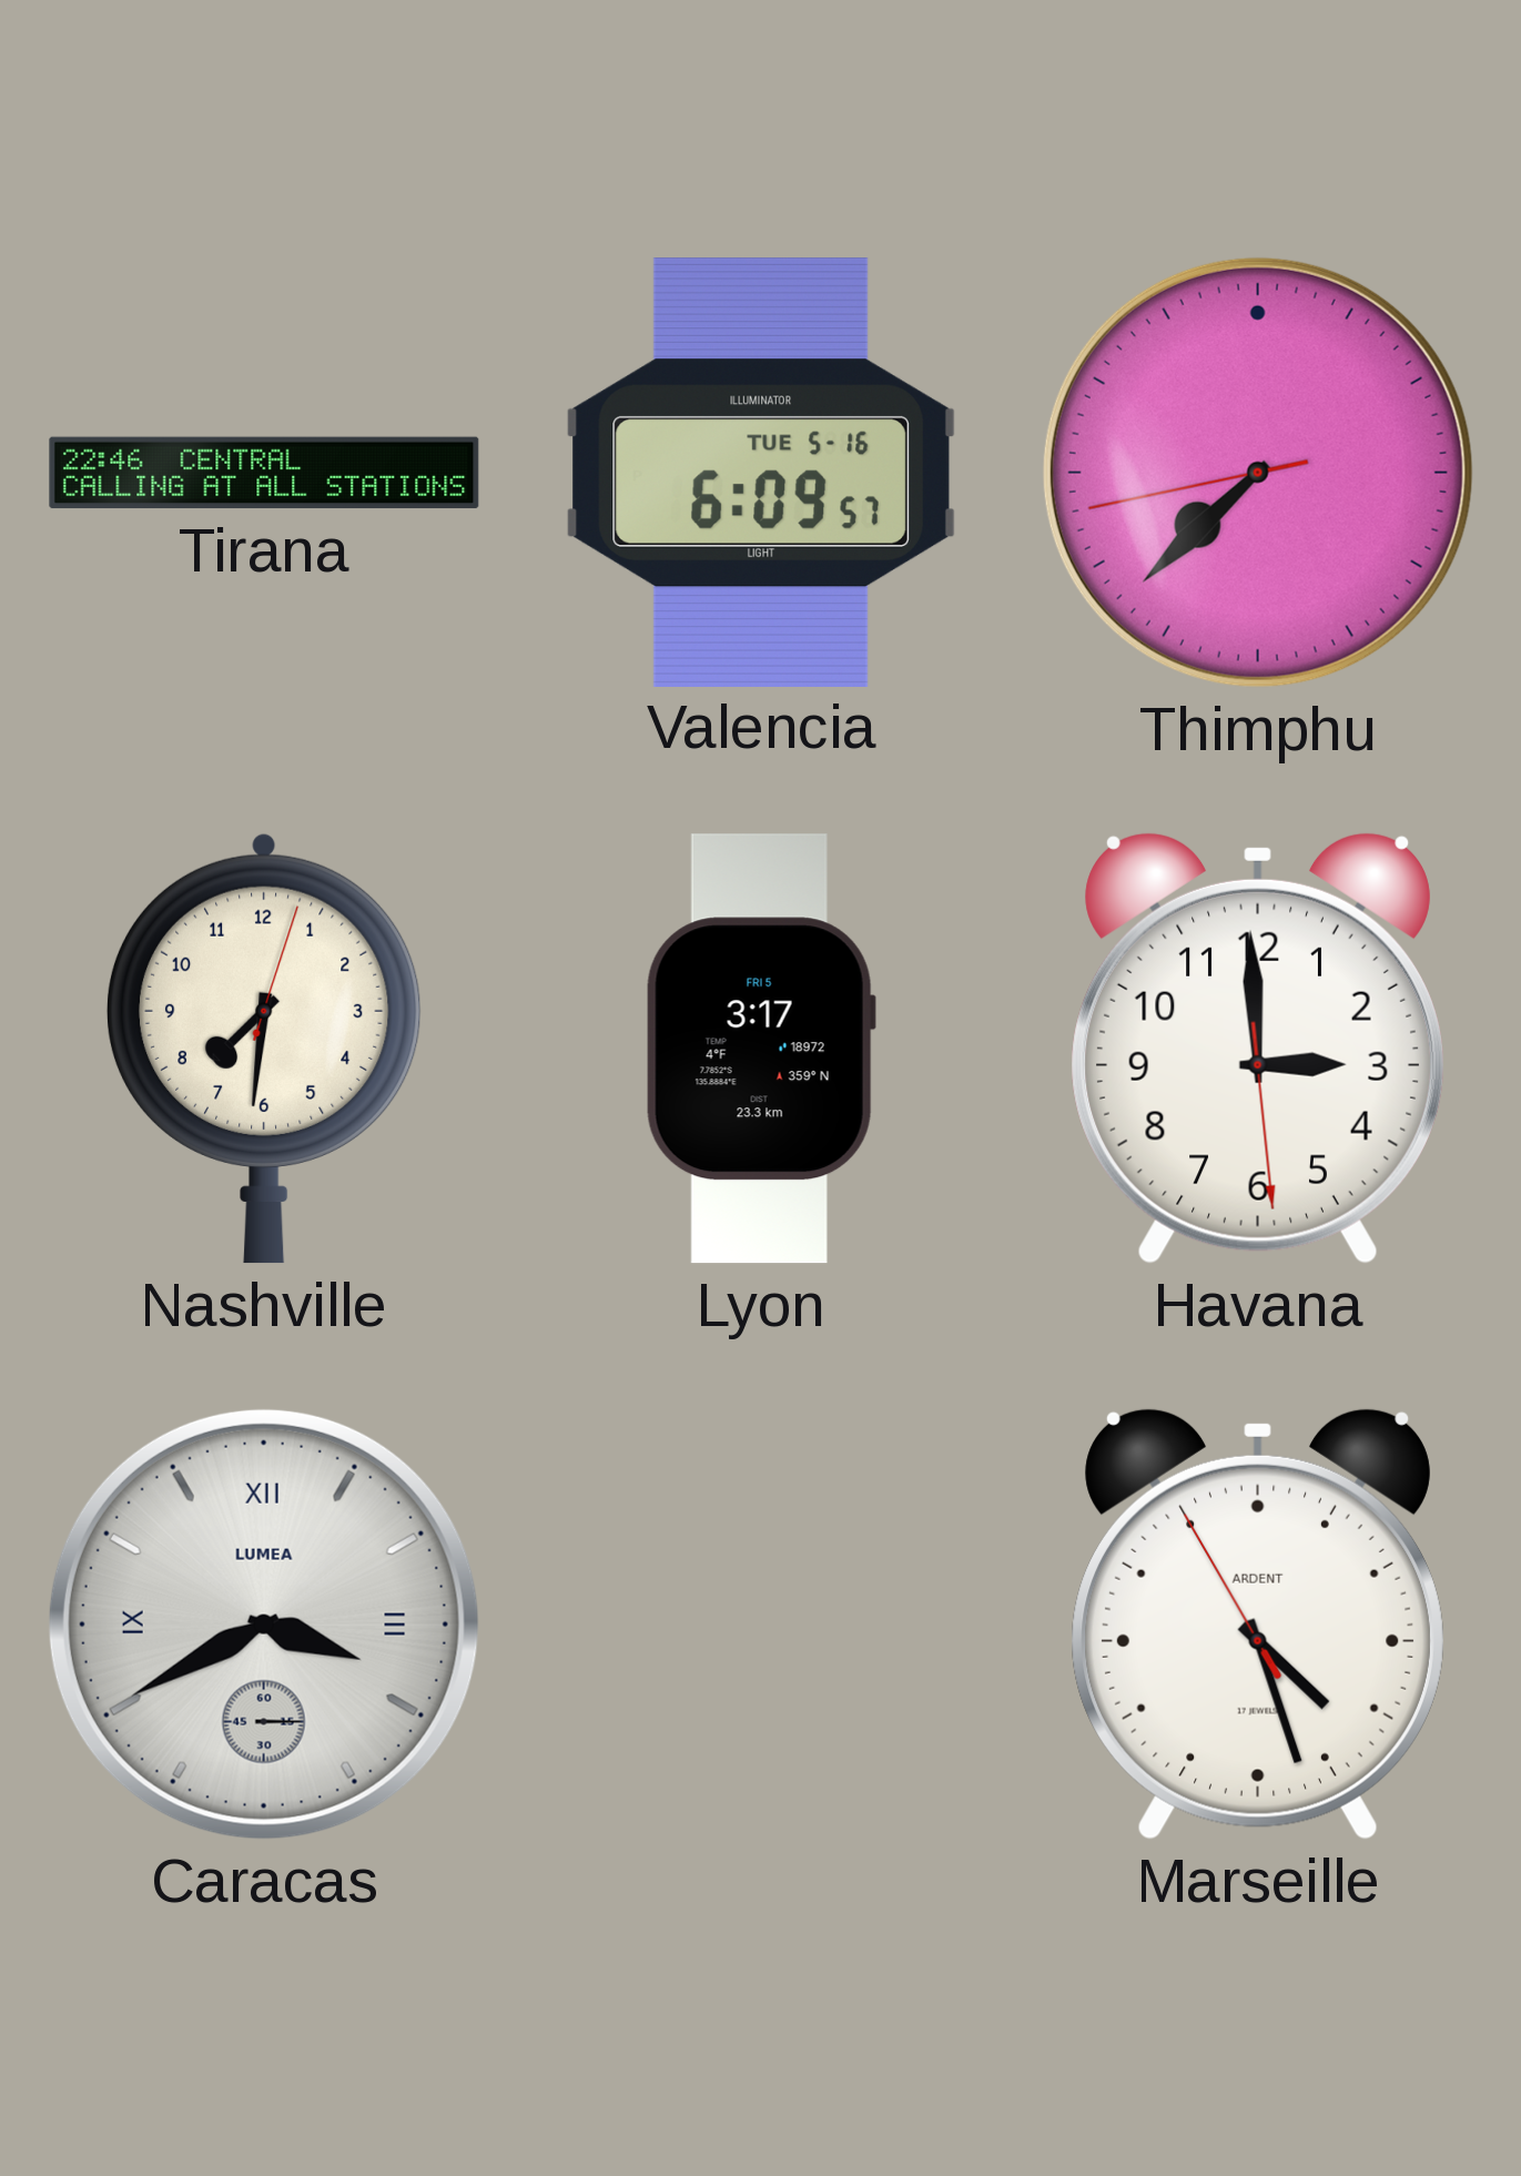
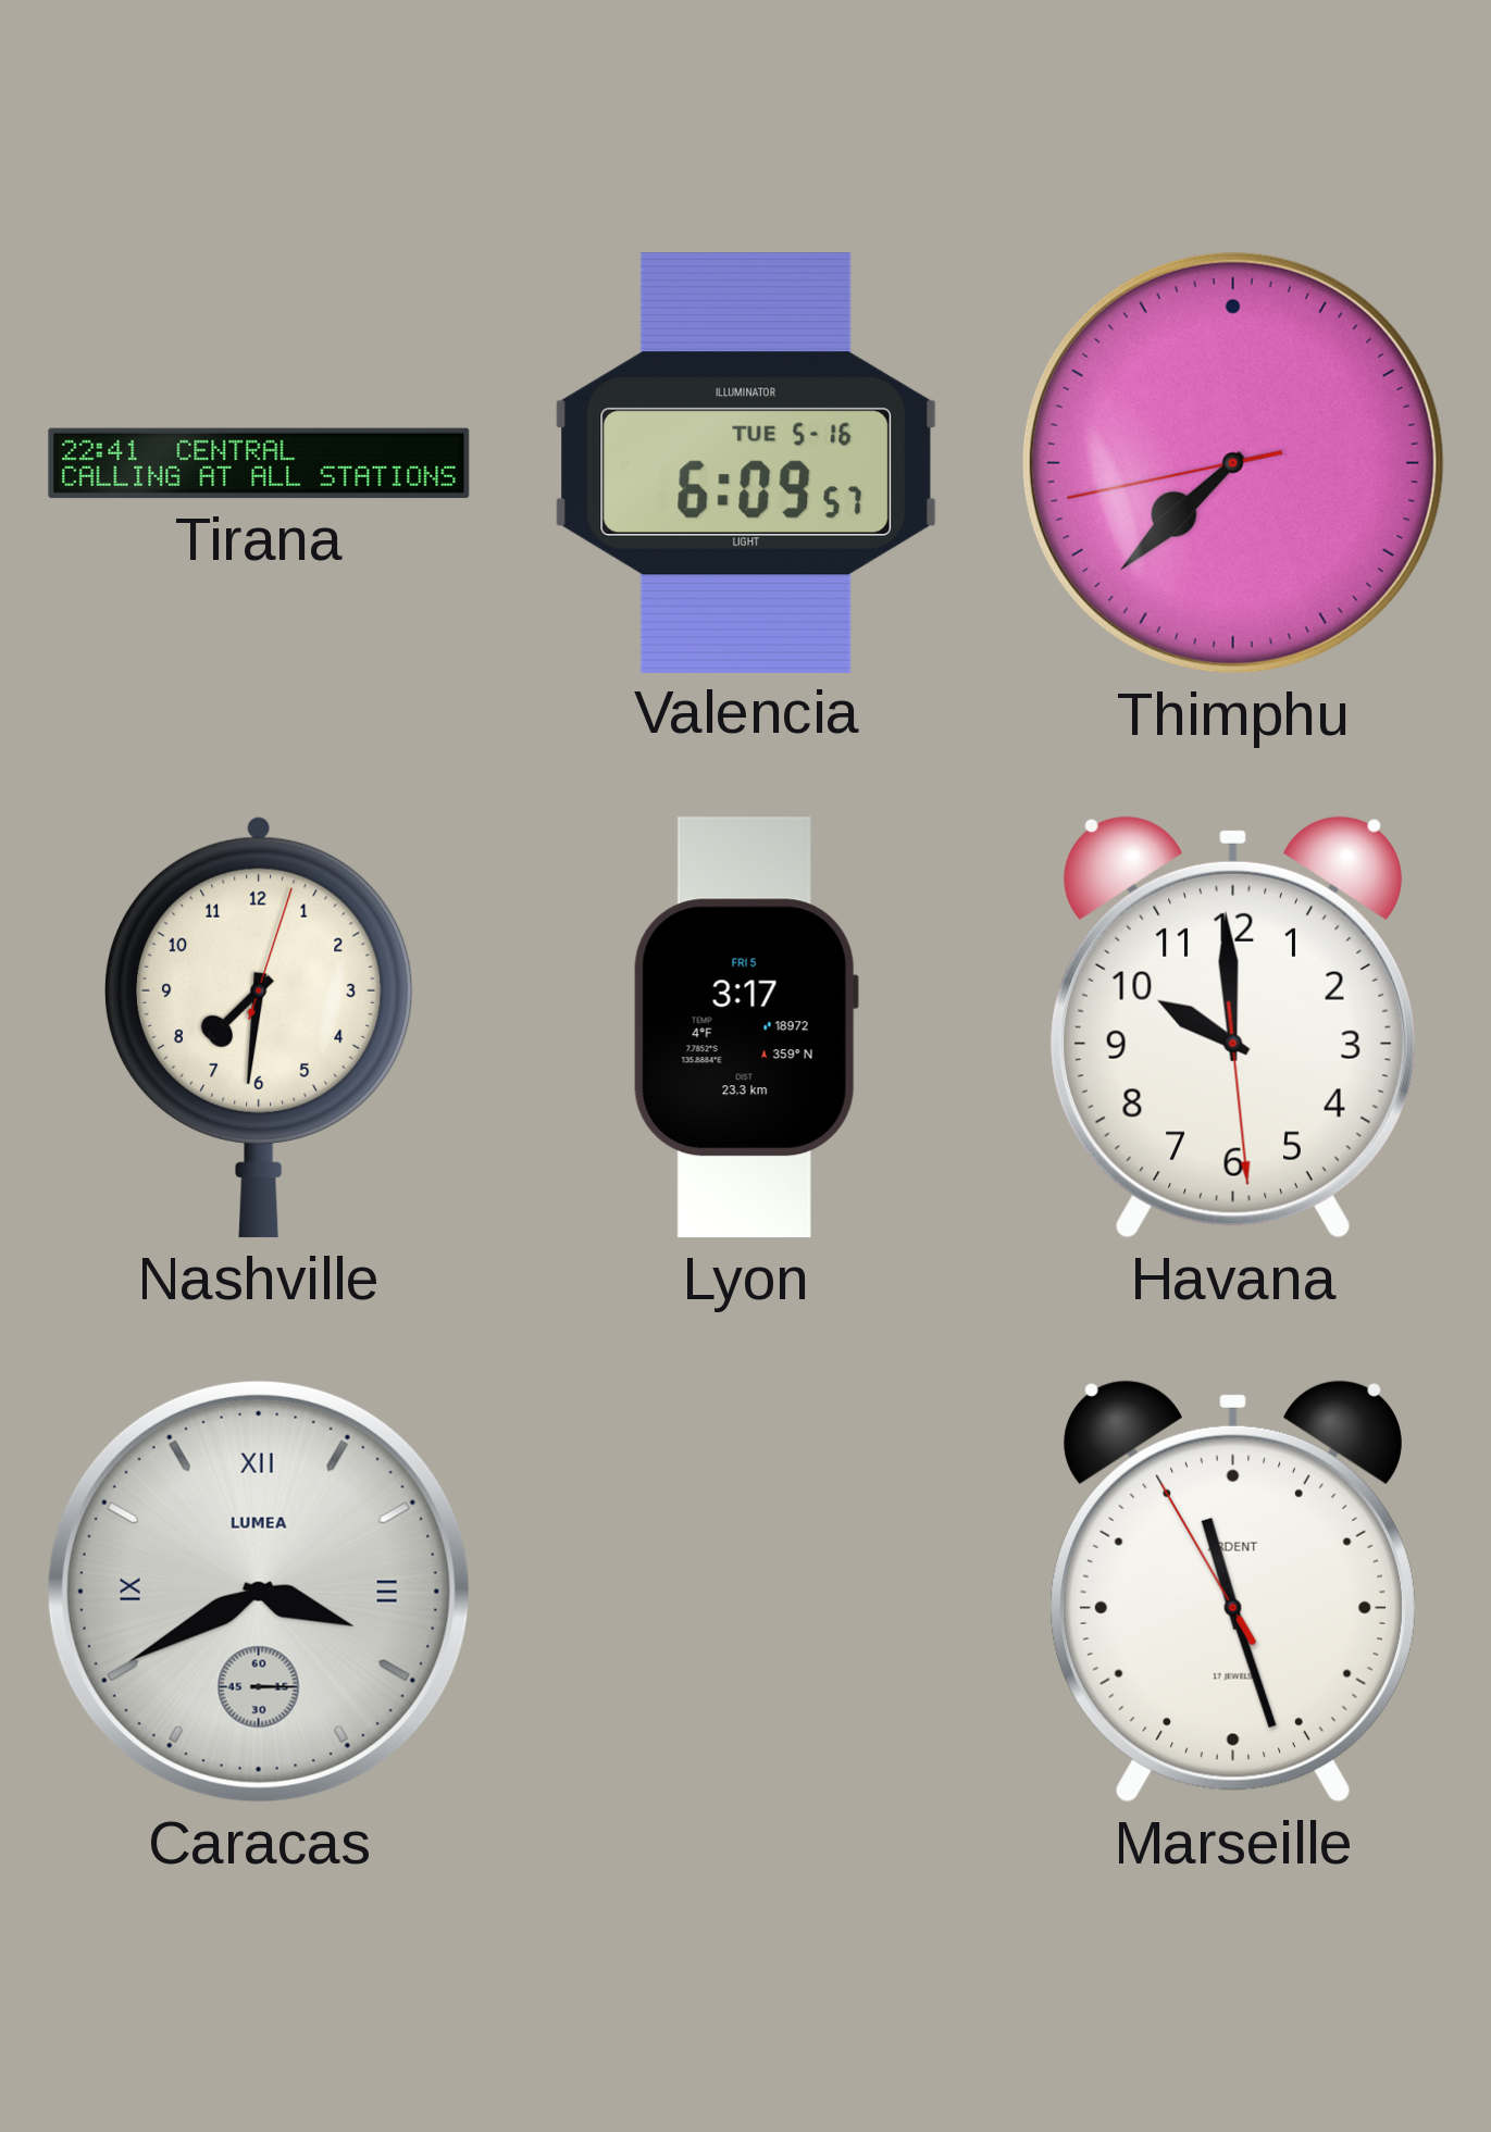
Tirana: 22:46 -> 22:41
Havana: 2:59 -> 9:59
Marseille: 4:26 -> 11:26
